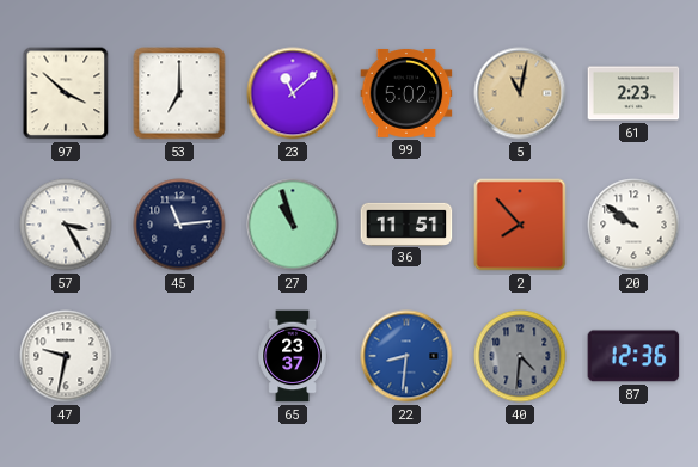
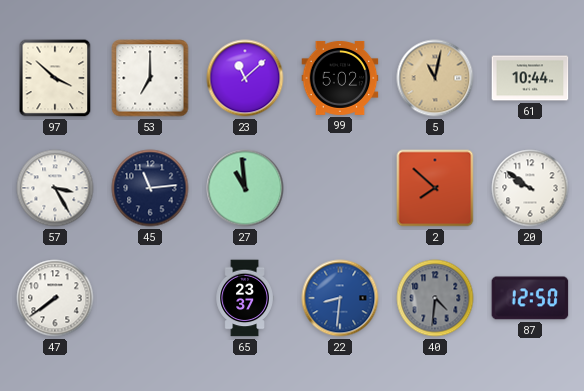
61: 2:23 -> 10:44
27: 10:57 -> 10:59
36: 11:51 -> none
2: 7:53 -> 7:52
47: 9:32 -> 7:39
87: 12:36 -> 12:50
